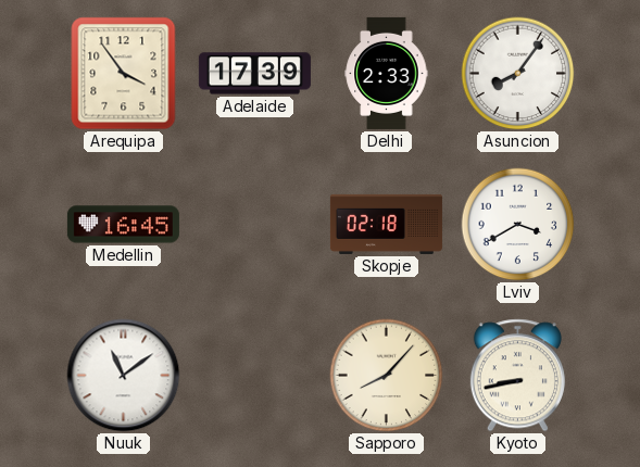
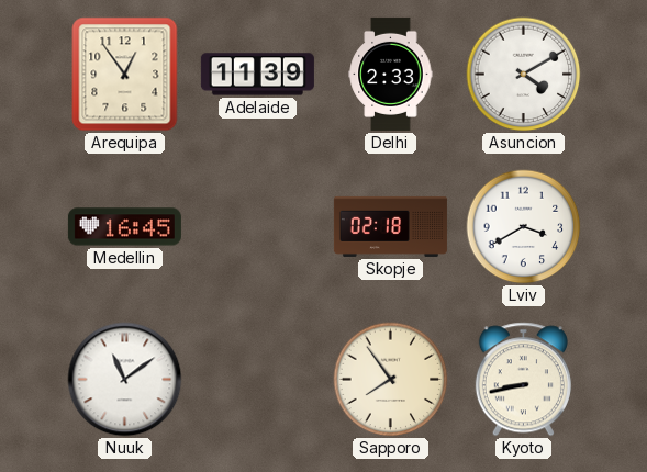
Arequipa: 3:54 -> 12:54
Adelaide: 17:39 -> 11:39
Asuncion: 8:06 -> 4:10
Sapporo: 8:07 -> 7:54
